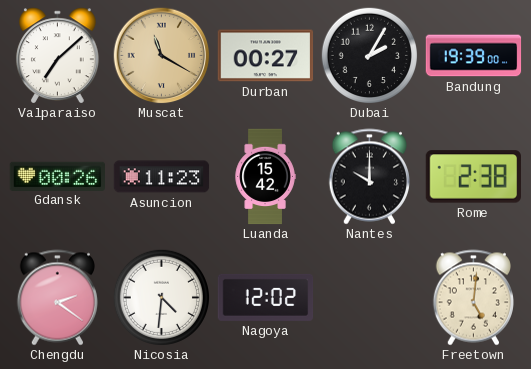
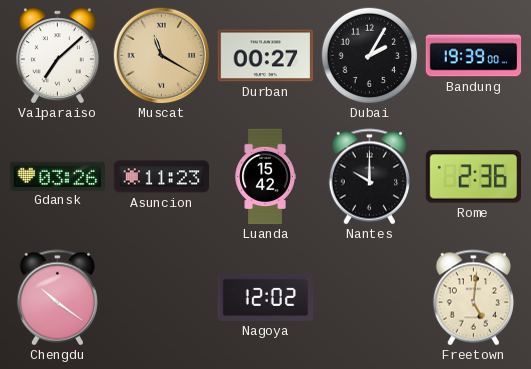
Gdansk: 00:26 -> 03:26
Rome: 2:38 -> 2:36
Chengdu: 2:21 -> 10:21
Nicosia: 4:31 -> none
